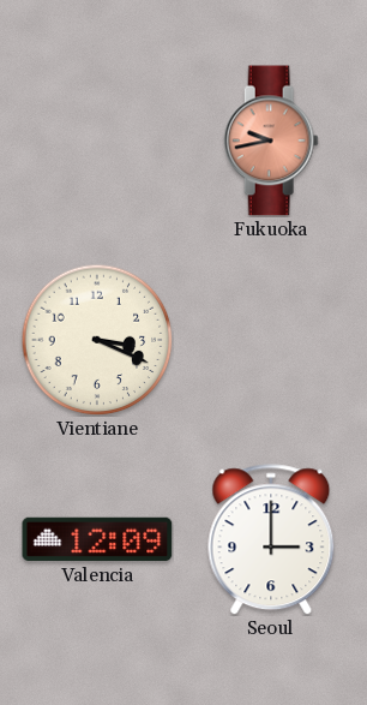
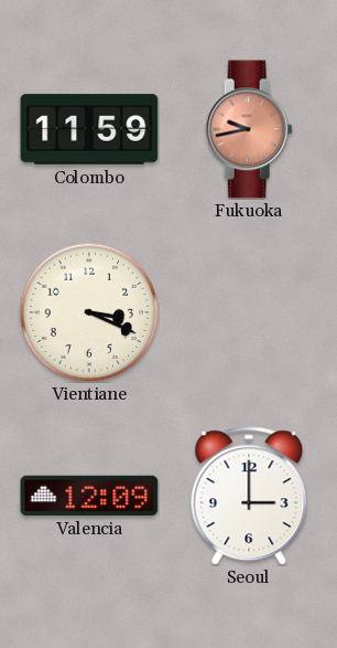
Colombo: none -> 11:59
